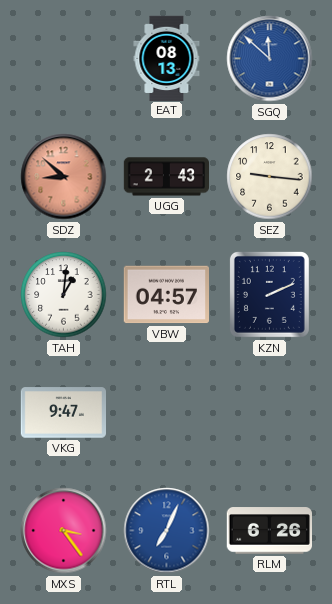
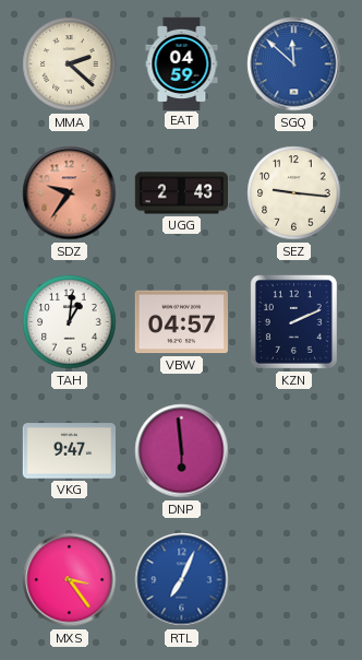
MMA: none -> 2:22
EAT: 08:13 -> 04:59
SDZ: 8:52 -> 9:36
DNP: none -> 5:59
RLM: 6:26 -> none
